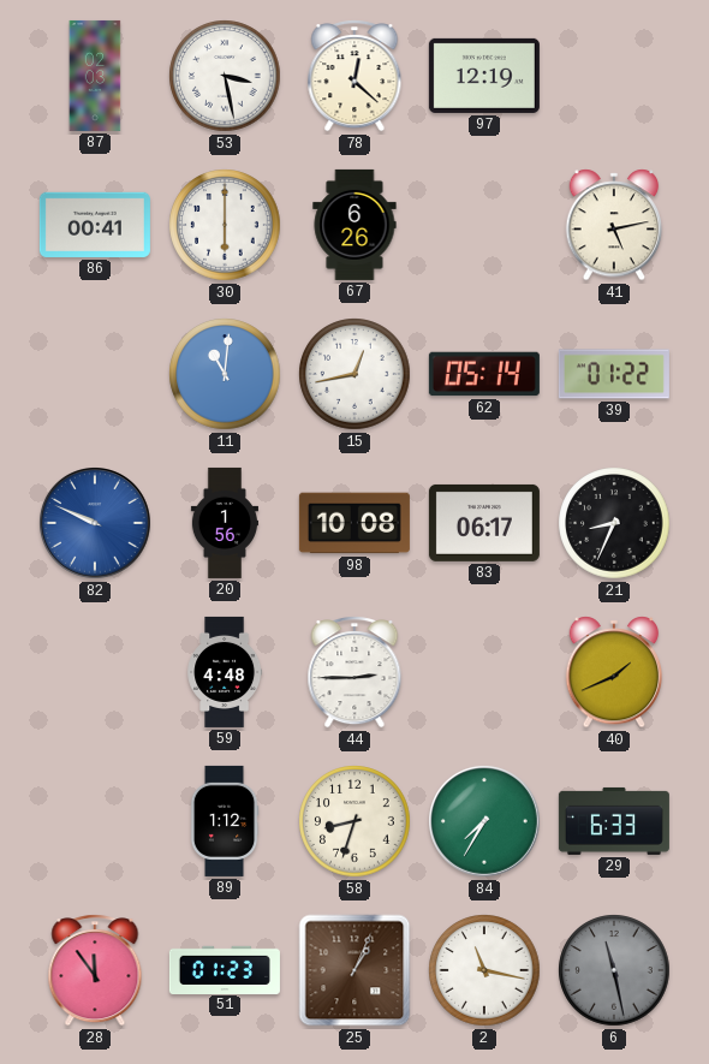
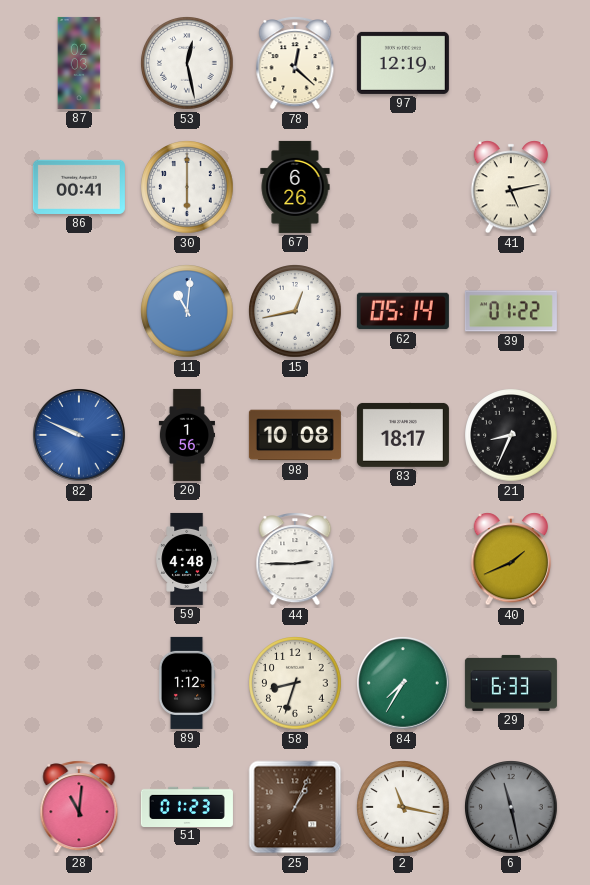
53: 3:28 -> 12:28
83: 06:17 -> 18:17
28: 11:54 -> 11:01
